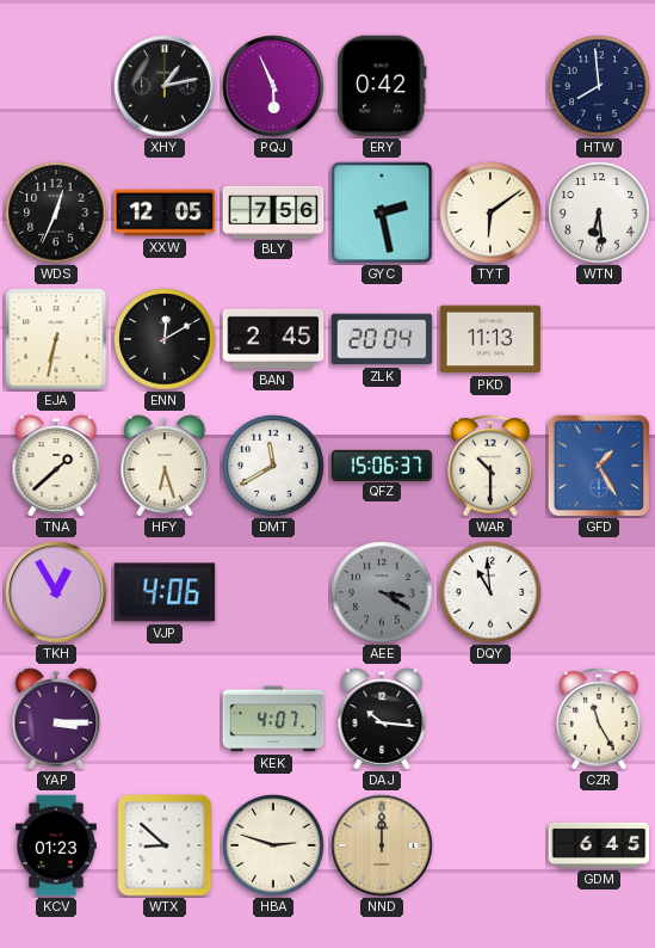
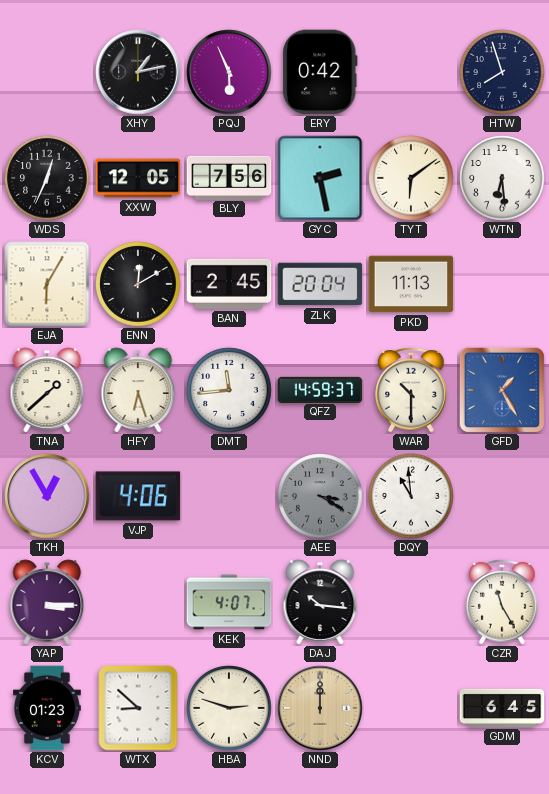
HTW: 7:59 -> 7:57
EJA: 6:32 -> 6:05
DMT: 11:40 -> 11:44
QFZ: 15:06 -> 14:59
